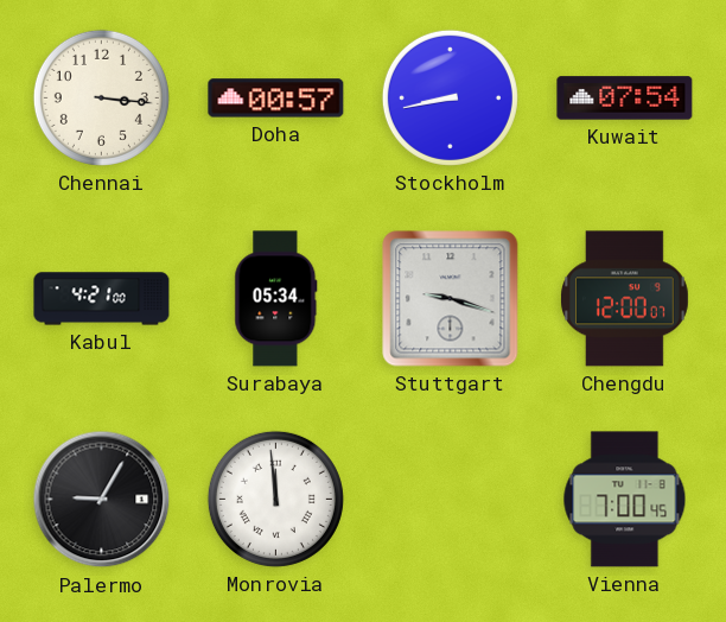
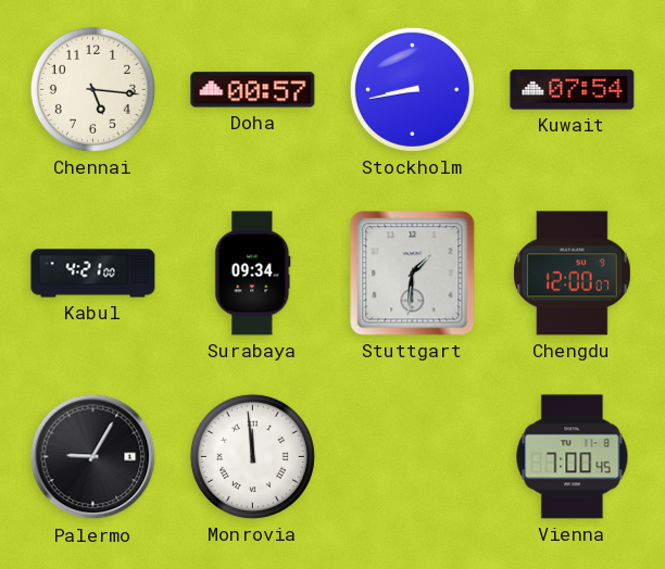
Chennai: 3:16 -> 5:16
Surabaya: 05:34 -> 09:34
Stuttgart: 9:18 -> 1:31
